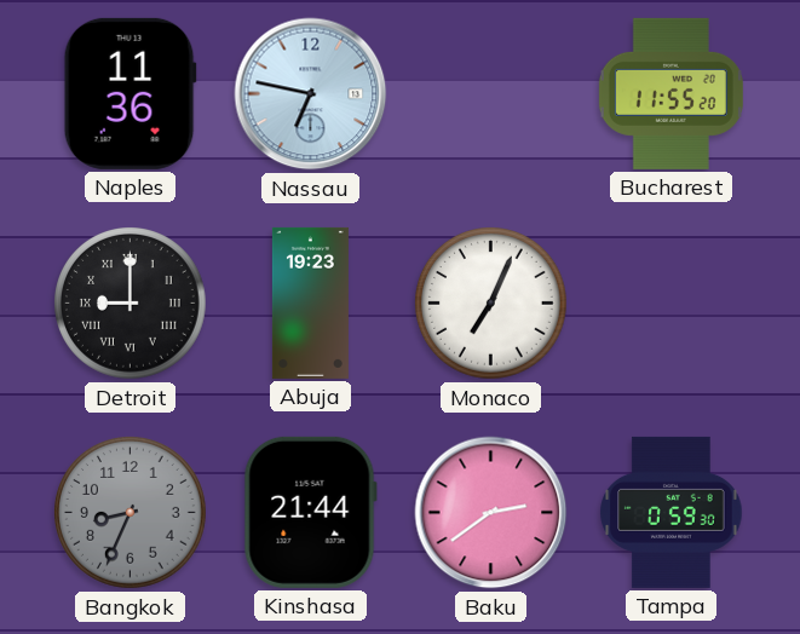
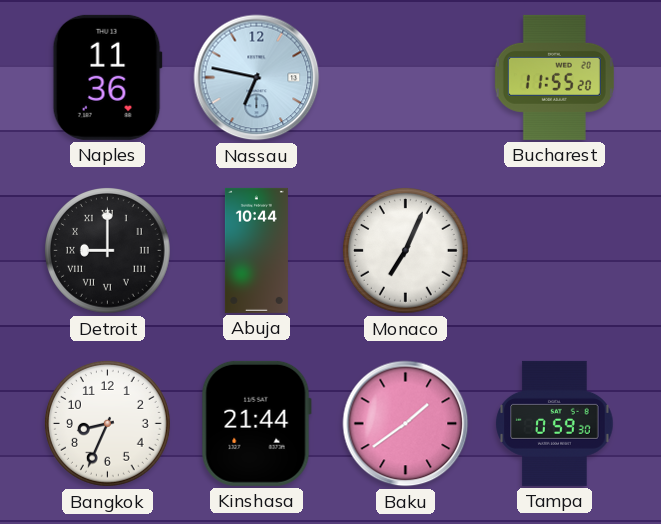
Abuja: 19:23 -> 10:44
Bangkok dial: grey -> white
Baku: 2:39 -> 1:39
